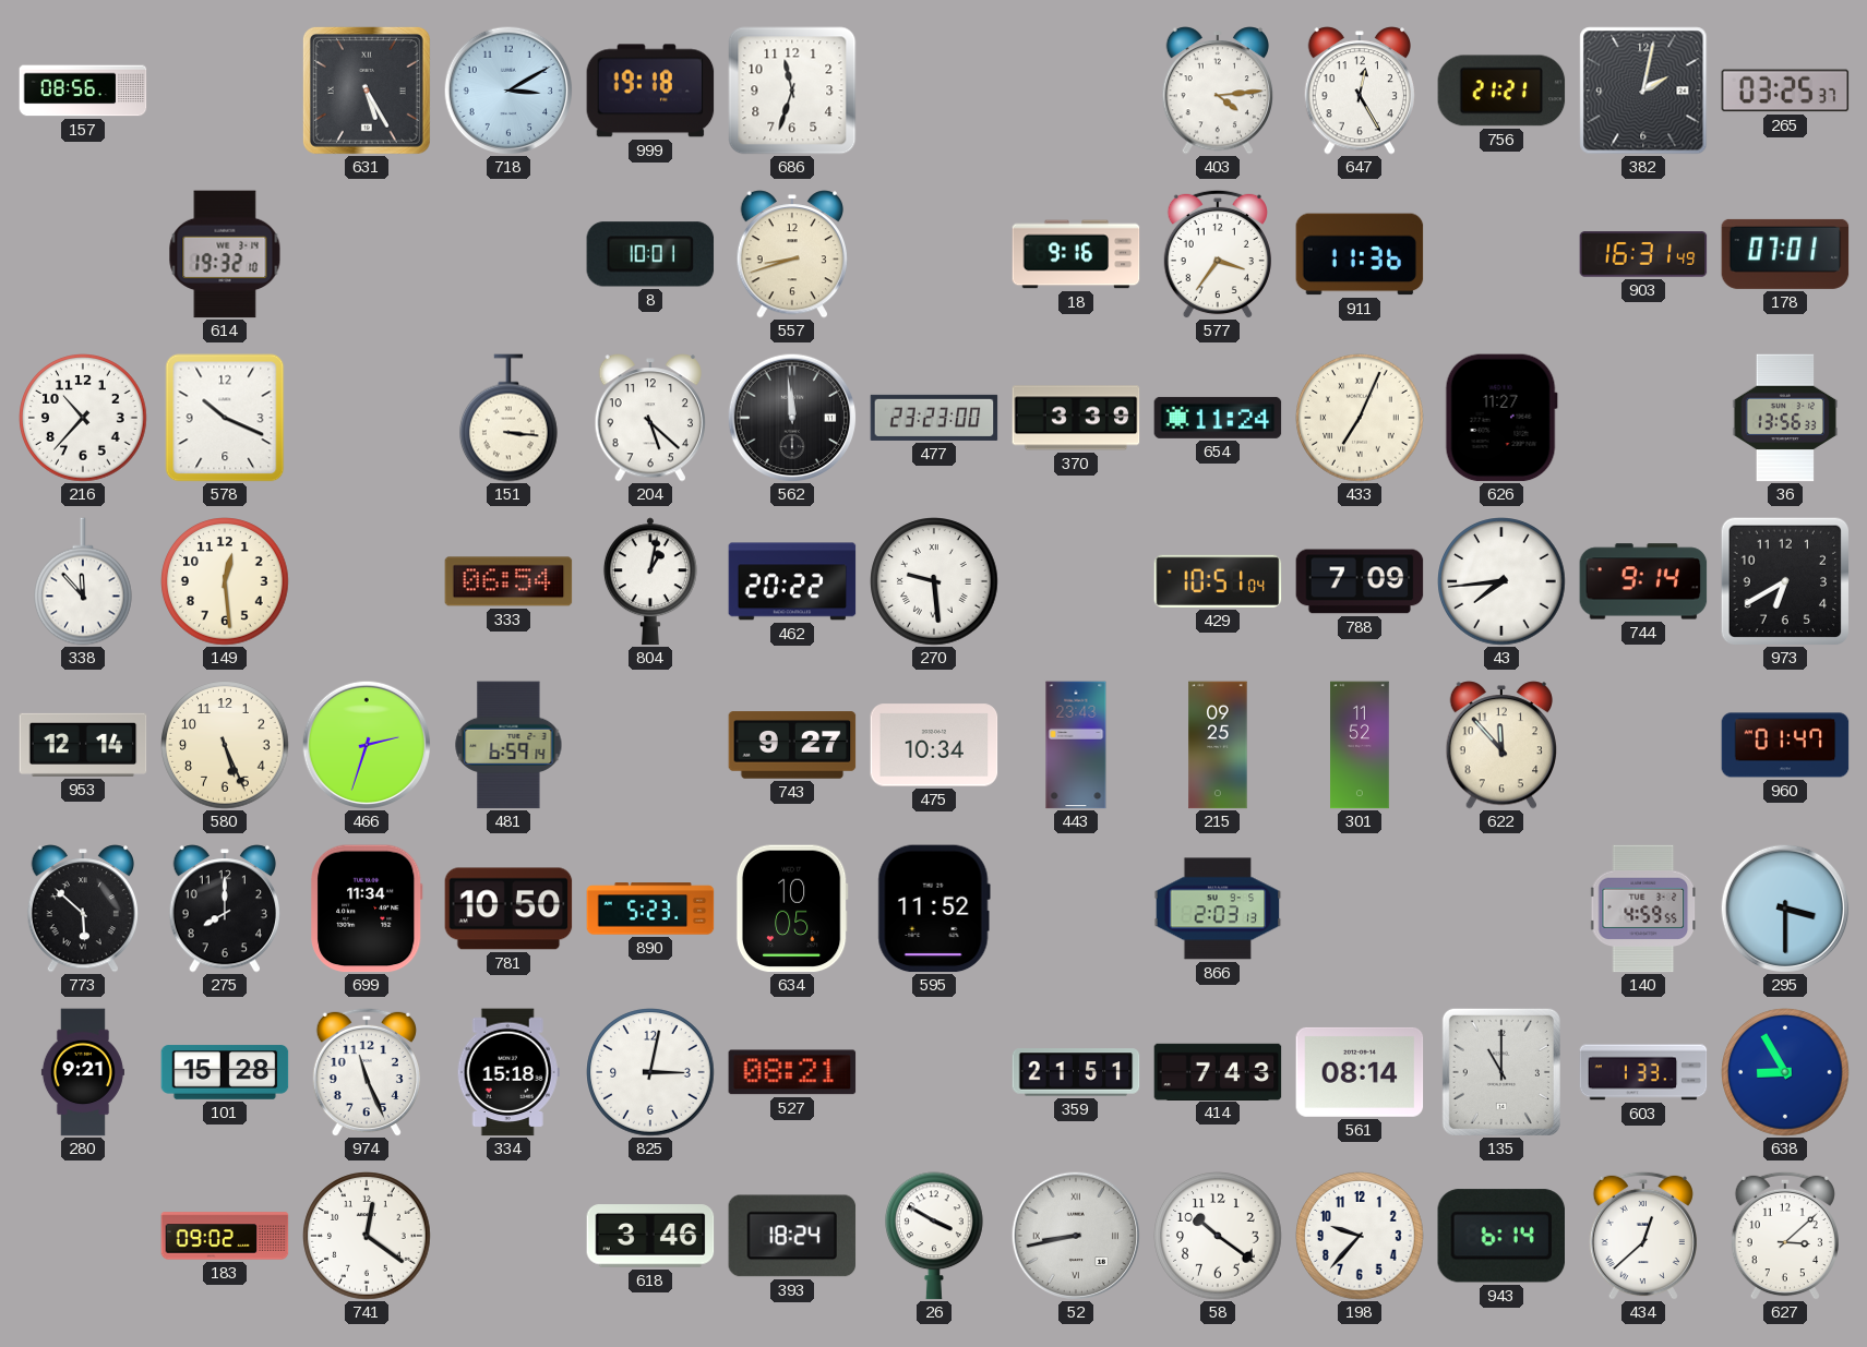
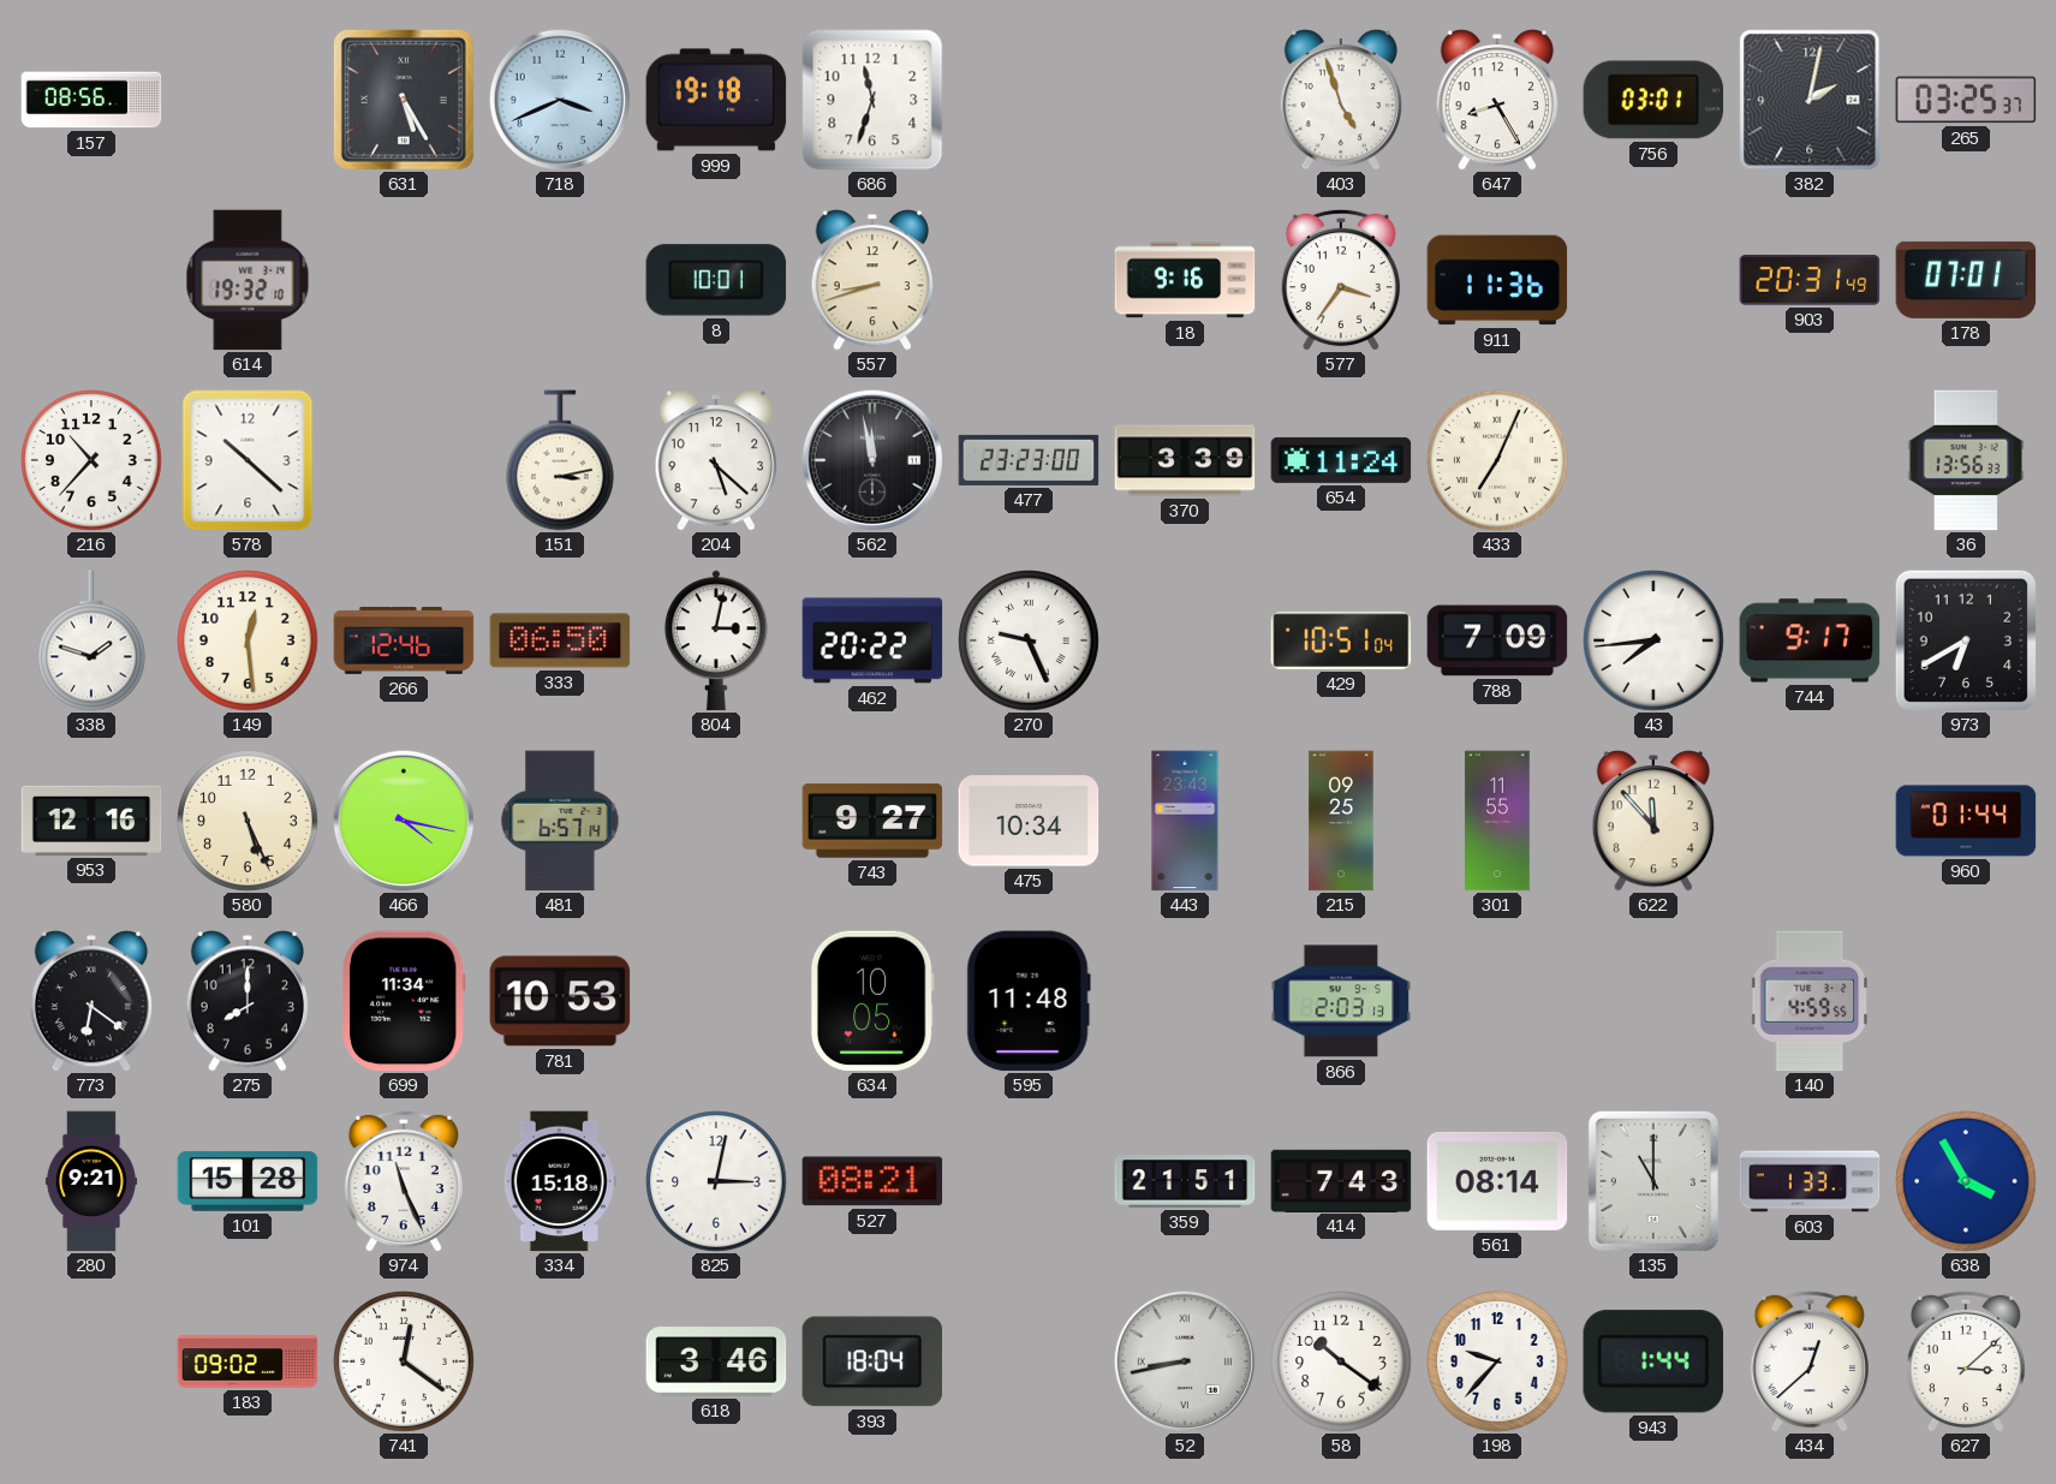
718: 3:10 -> 3:41
403: 4:14 -> 4:57
647: 12:25 -> 8:25
756: 21:21 -> 03:01
903: 16:31 -> 20:31
578: 10:19 -> 10:22
151: 3:16 -> 3:13
562: 11:59 -> 11:58
626: 11:27 -> none
338: 11:53 -> 1:48
266: none -> 12:46
333: 06:54 -> 06:50
804: 1:02 -> 3:02
270: 9:29 -> 9:26
744: 9:14 -> 9:17
953: 12:14 -> 12:16
466: 2:33 -> 4:17
481: 6:59 -> 6:57
301: 11:52 -> 11:55
960: 01:47 -> 01:44
773: 5:52 -> 6:21
781: 10:50 -> 10:53
890: 5:23 -> none
595: 11:52 -> 11:48
295: 3:30 -> none
638: 8:55 -> 3:55
393: 18:24 -> 18:04
26: 3:50 -> none
943: 6:14 -> 1:44
